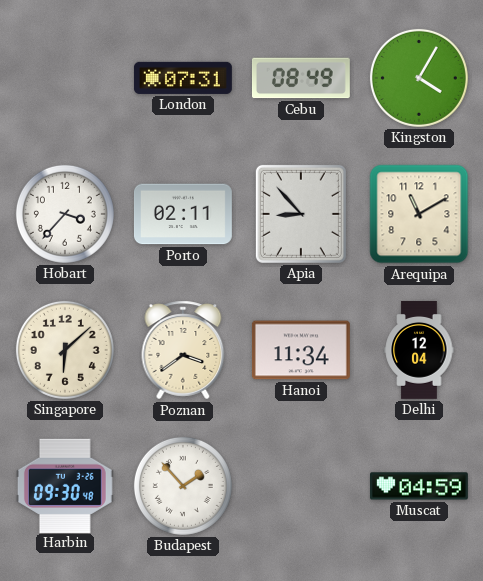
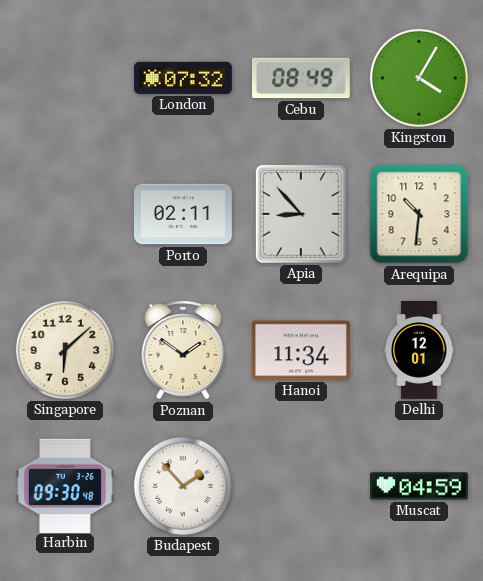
London: 07:31 -> 07:32
Hobart: 3:37 -> none
Arequipa: 11:10 -> 10:31
Poznan: 3:39 -> 1:51
Delhi: 12:04 -> 12:01
